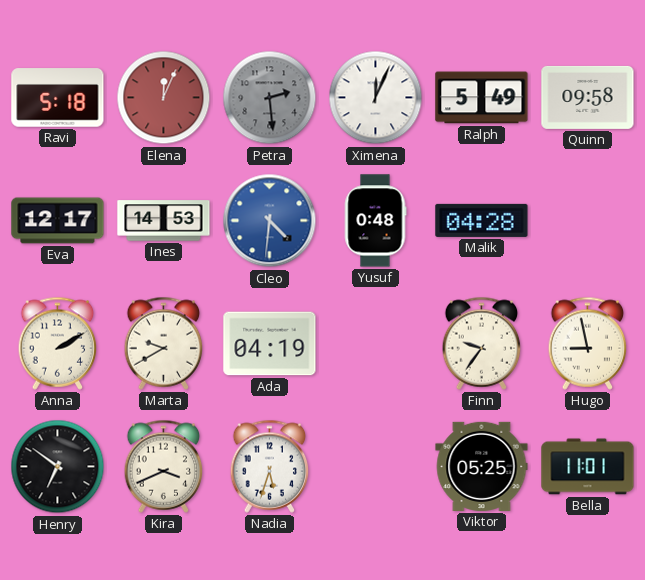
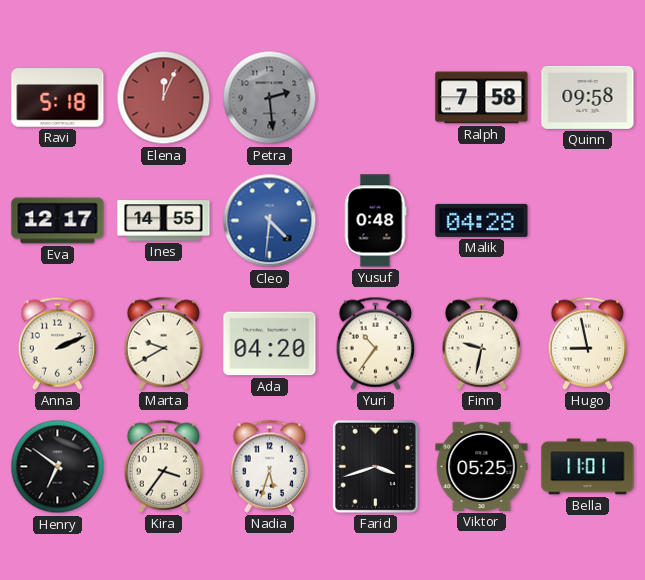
Ximena: 12:04 -> none
Ralph: 5:49 -> 7:58
Ines: 14:53 -> 14:55
Anna: 2:10 -> 2:11
Ada: 04:19 -> 04:20
Yuri: none -> 10:36
Finn: 9:36 -> 9:32
Kira: 3:41 -> 3:36
Farid: none -> 3:42
